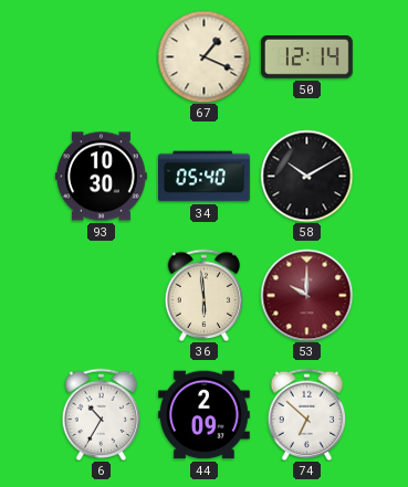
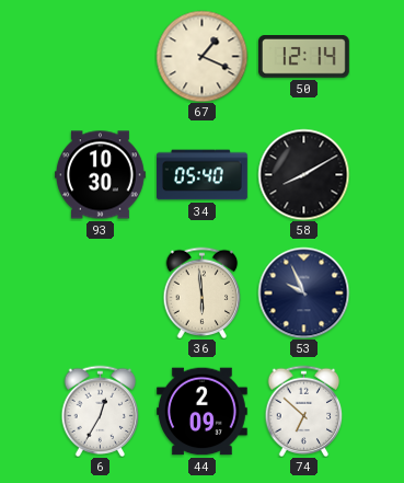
58: 10:10 -> 8:10
53: 10:00 -> 9:56
53 dial: burgundy -> navy
6: 10:35 -> 12:35
